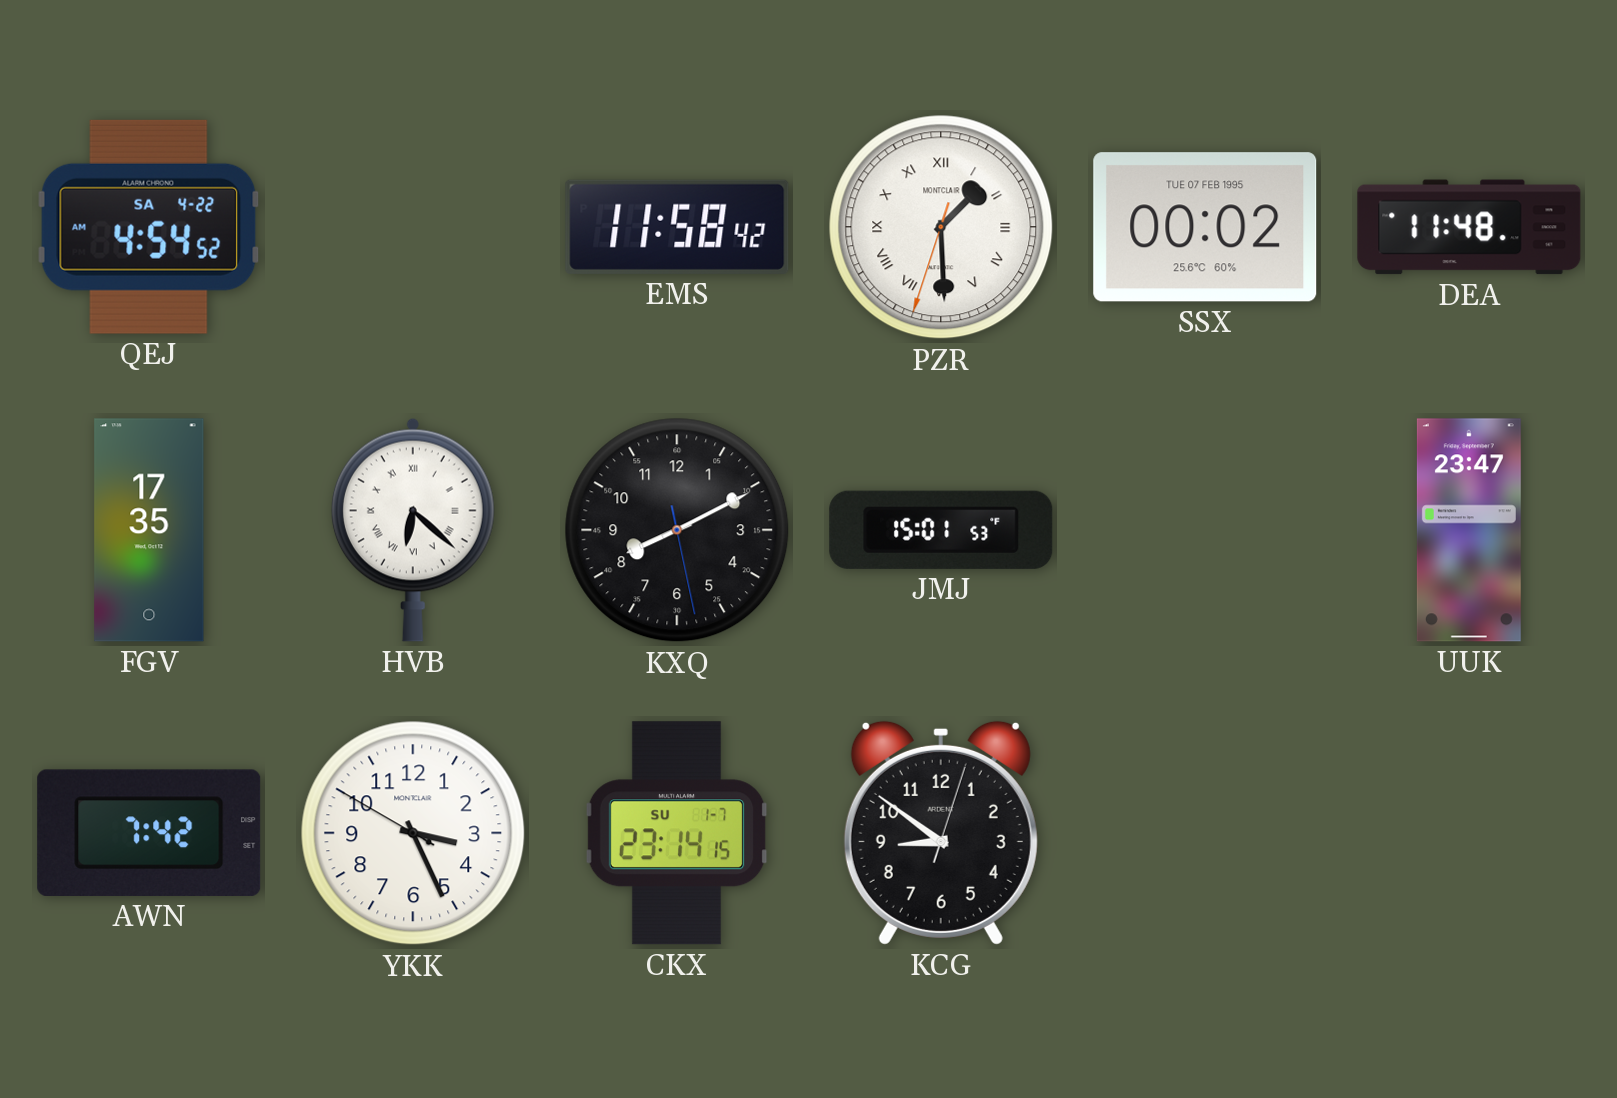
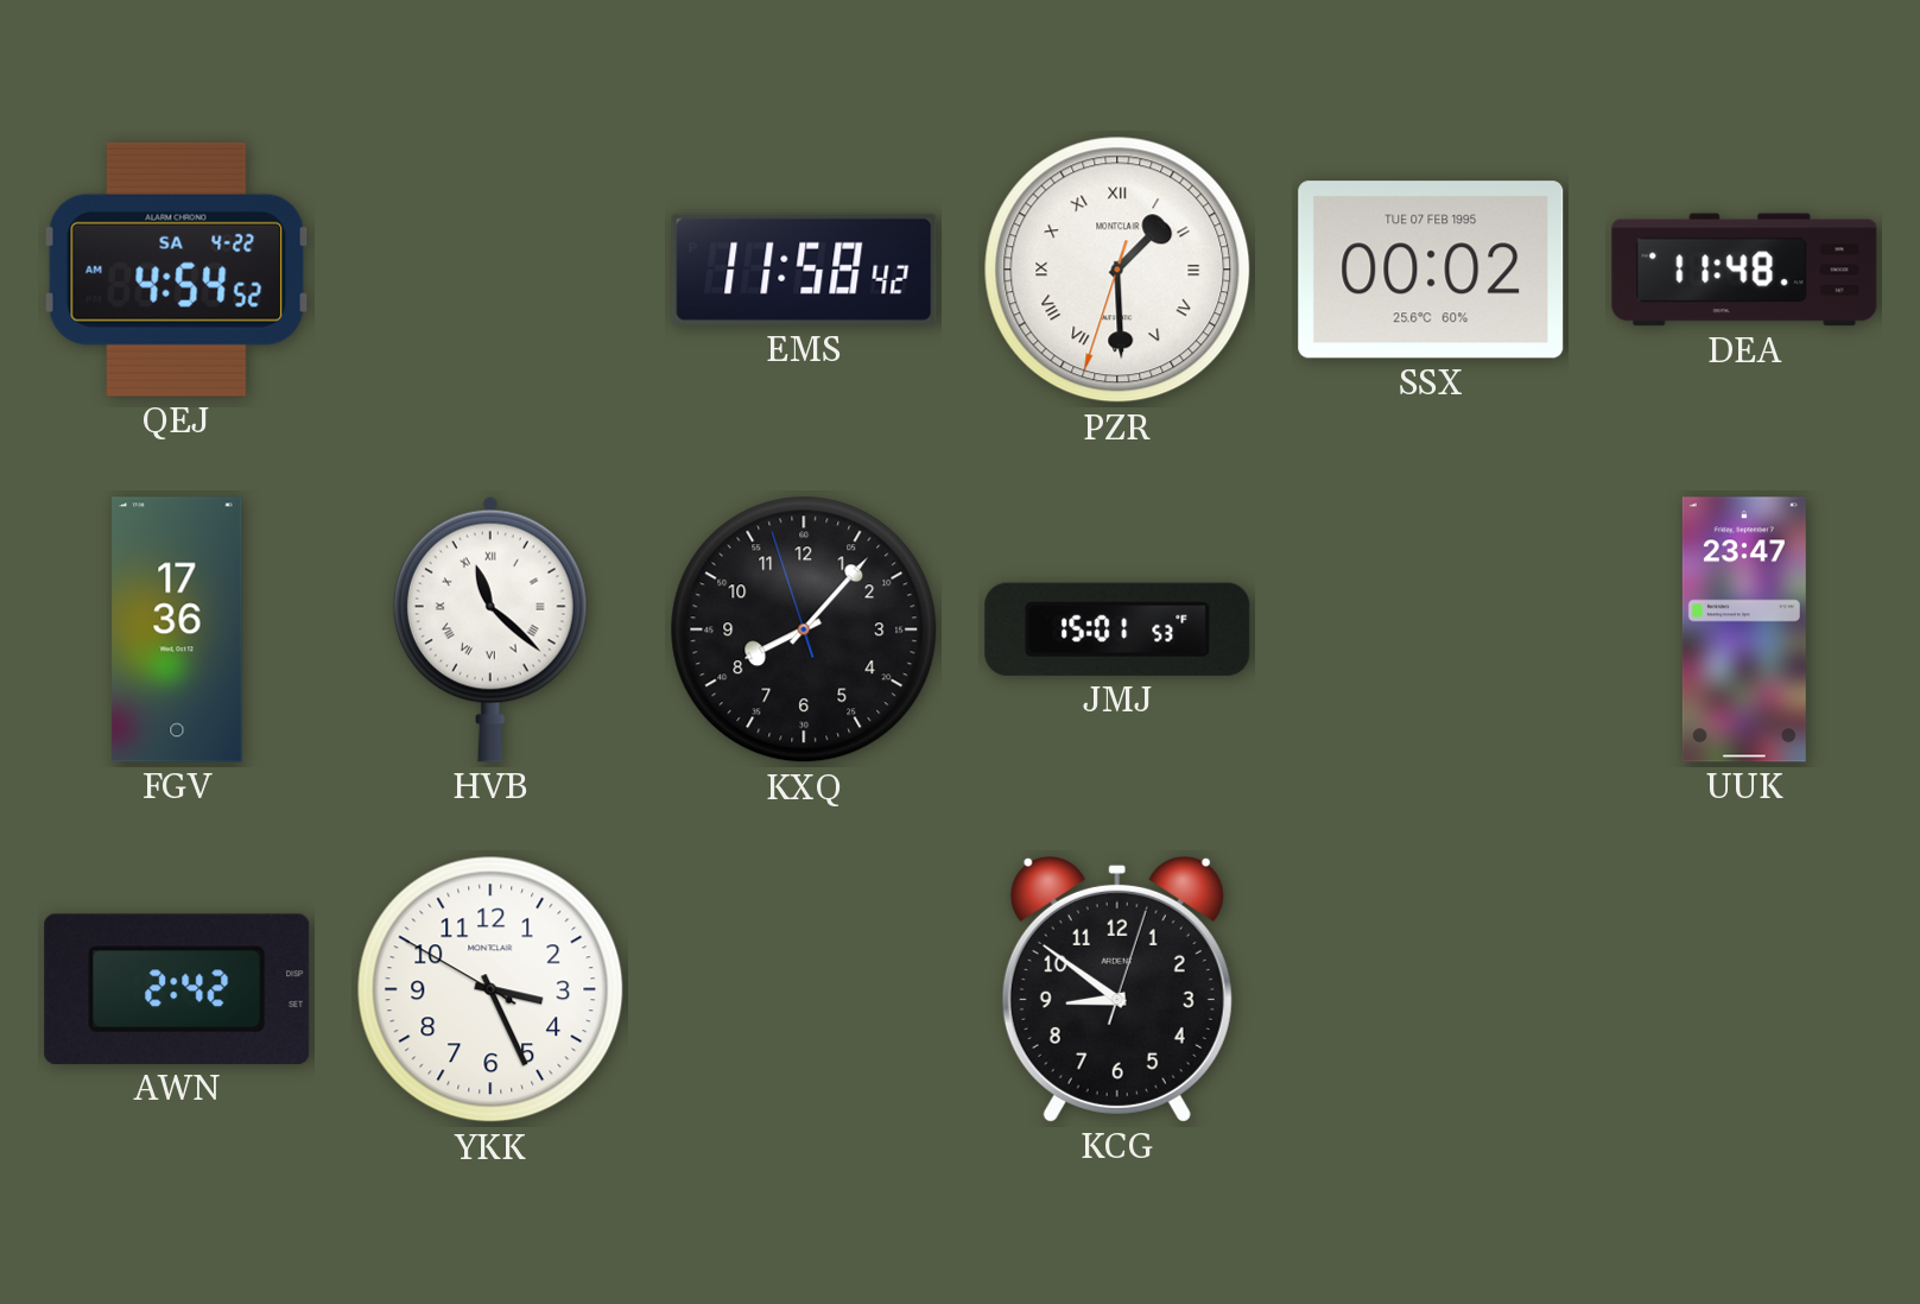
FGV: 17:35 -> 17:36
HVB: 6:22 -> 11:22
KXQ: 8:10 -> 8:06
AWN: 7:42 -> 2:42
CKX: 23:14 -> none
